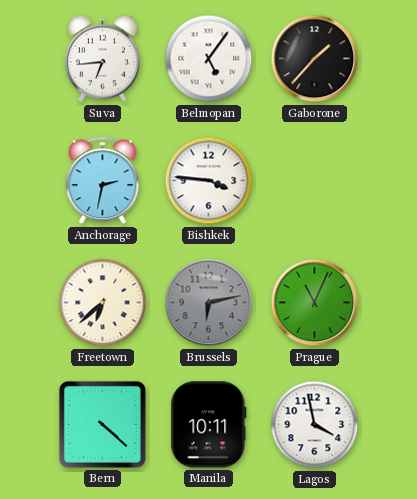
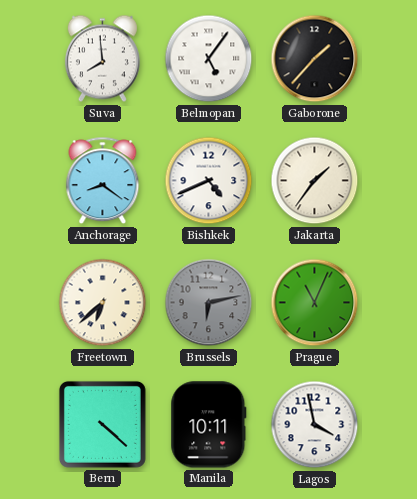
Suva: 6:44 -> 7:59
Anchorage: 2:32 -> 8:21
Bishkek: 3:46 -> 4:41
Jakarta: none -> 1:36
